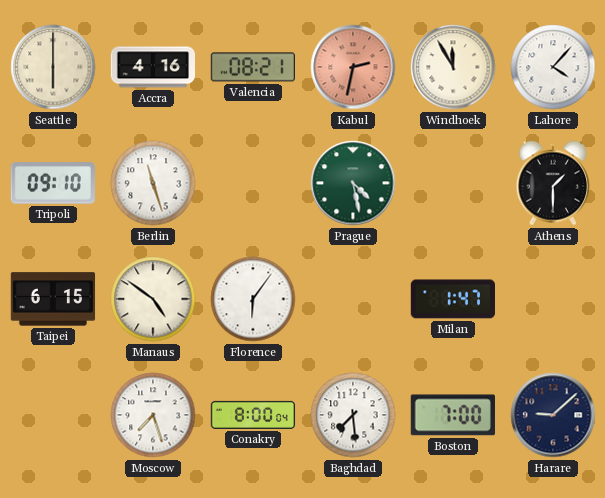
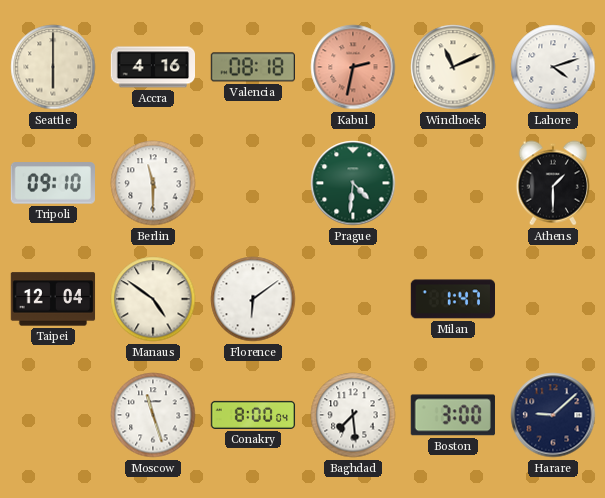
Valencia: 08:21 -> 08:18
Windhoek: 11:55 -> 11:11
Lahore: 4:07 -> 4:12
Berlin: 11:27 -> 11:30
Prague: 4:28 -> 4:31
Taipei: 6:15 -> 12:04
Florence: 6:06 -> 6:09
Moscow: 7:27 -> 11:27
Boston: 7:00 -> 3:00
